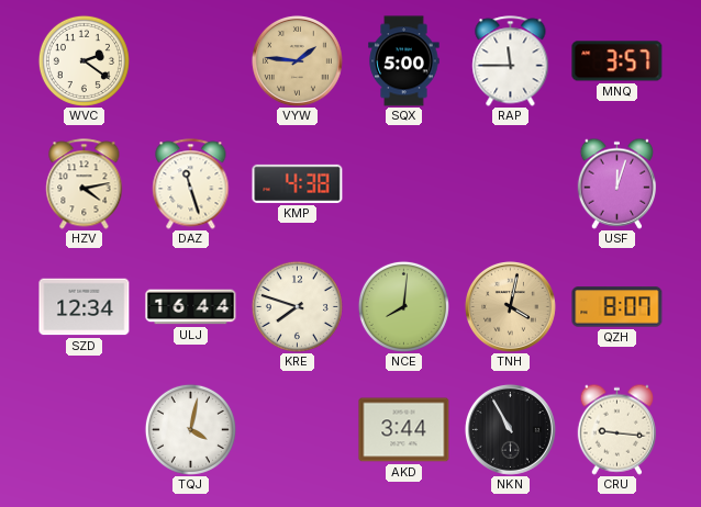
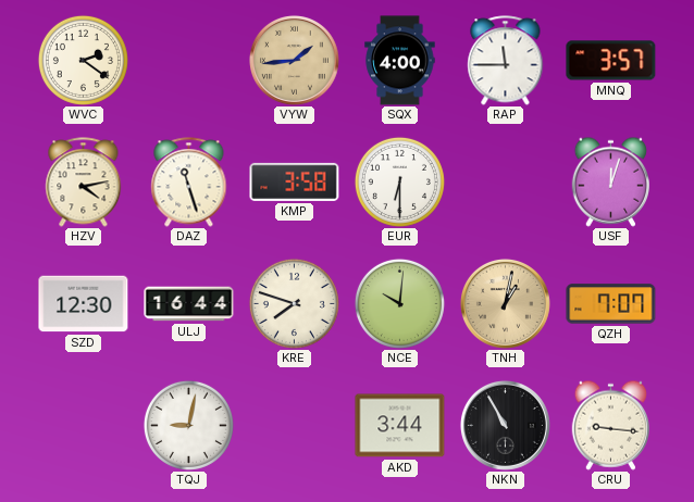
VYW: 1:46 -> 1:44
SQX: 5:00 -> 4:00
KMP: 4:38 -> 3:58
EUR: none -> 6:30
SZD: 12:34 -> 12:30
NCE: 8:01 -> 10:01
TNH: 4:02 -> 1:02
QZH: 8:07 -> 7:07
TQJ: 4:02 -> 9:02
